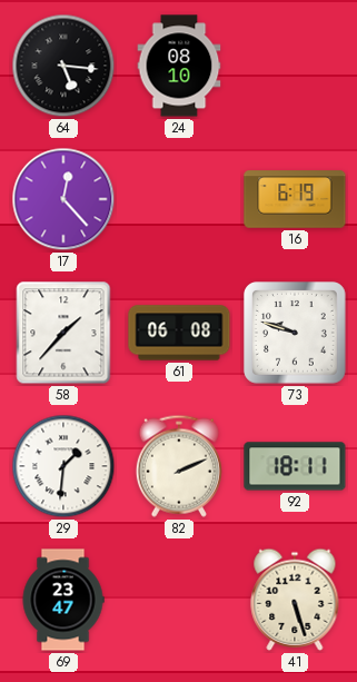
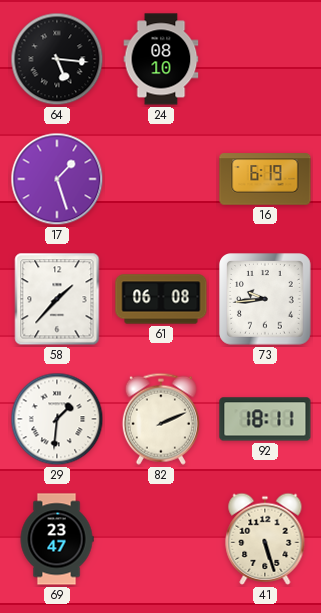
17: 12:23 -> 1:27
73: 9:48 -> 9:44
